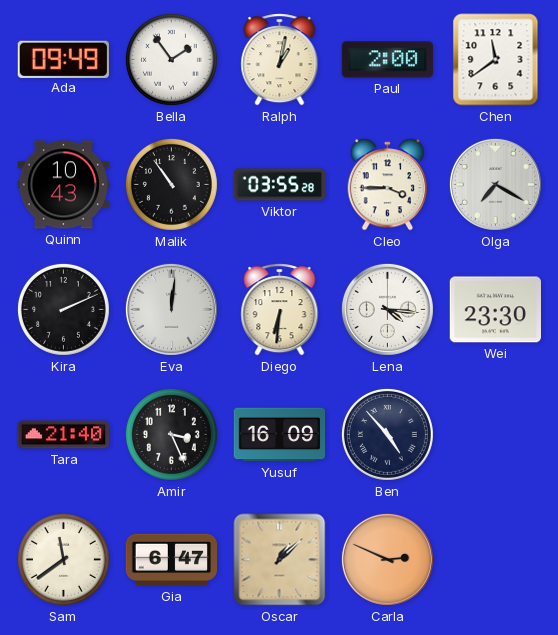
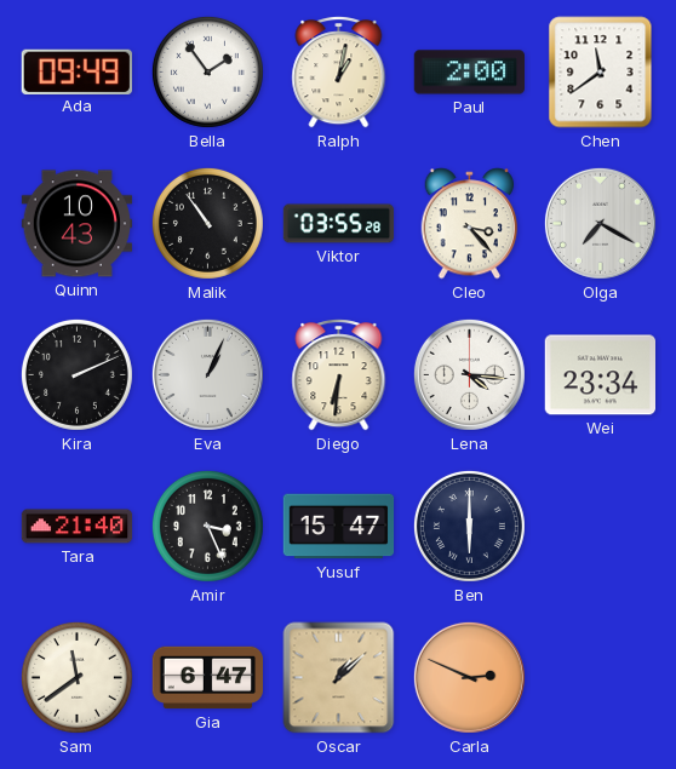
Cleo: 3:45 -> 3:23
Eva: 12:01 -> 1:04
Wei: 23:30 -> 23:34
Yusuf: 16:09 -> 15:47
Ben: 4:53 -> 6:00
